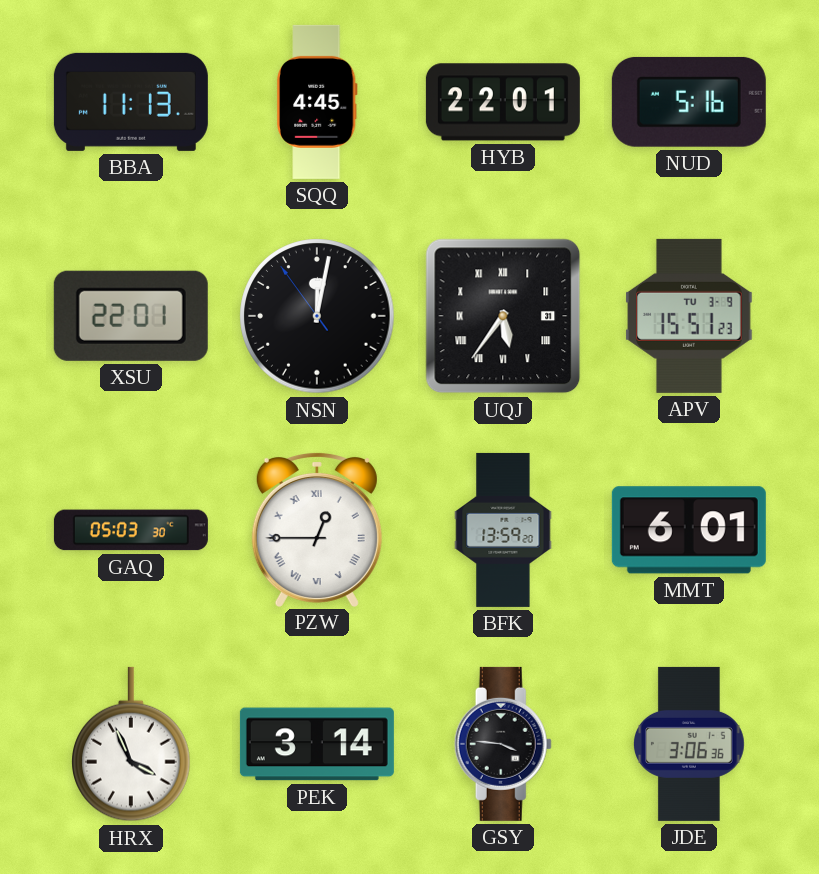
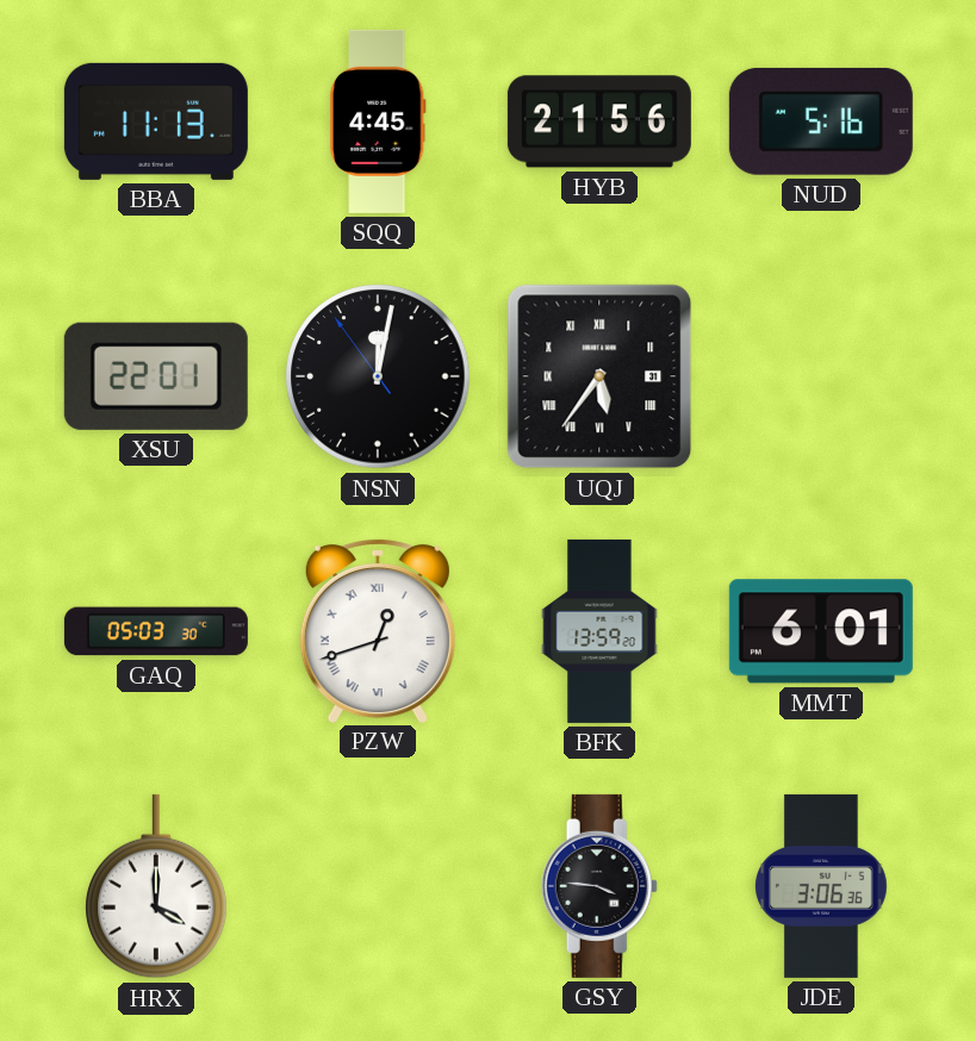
HYB: 22:01 -> 21:56
APV: 15:51 -> none
PZW: 12:45 -> 12:42
HRX: 3:56 -> 4:00
PEK: 3:14 -> none
